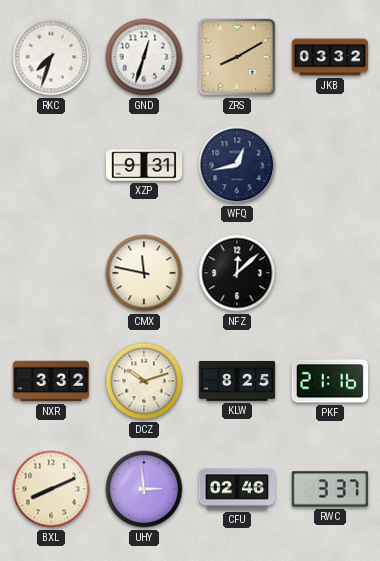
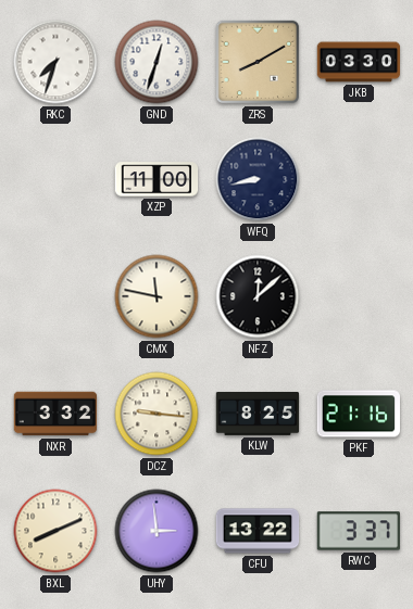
JKB: 03:32 -> 03:30
XZP: 9:31 -> 11:00
WFQ: 12:43 -> 8:43
DCZ: 10:12 -> 9:16
CFU: 02:46 -> 13:22
